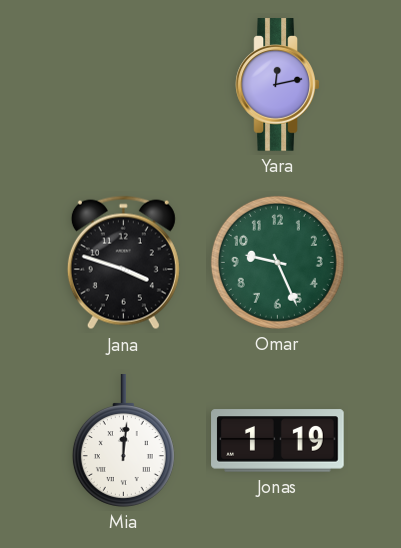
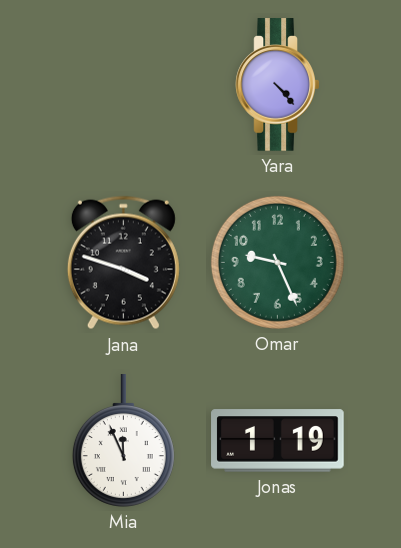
Yara: 12:13 -> 4:23
Mia: 12:01 -> 11:56
